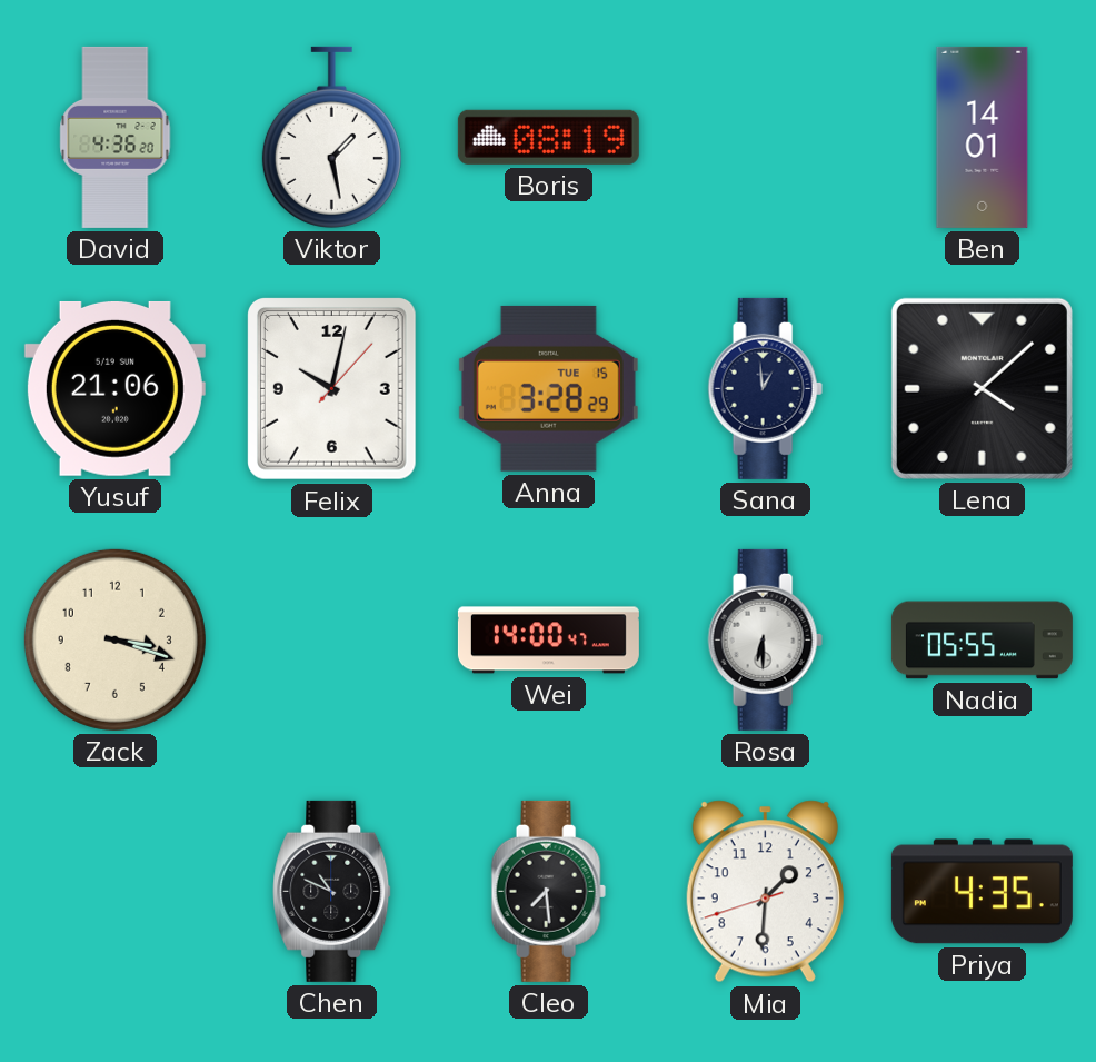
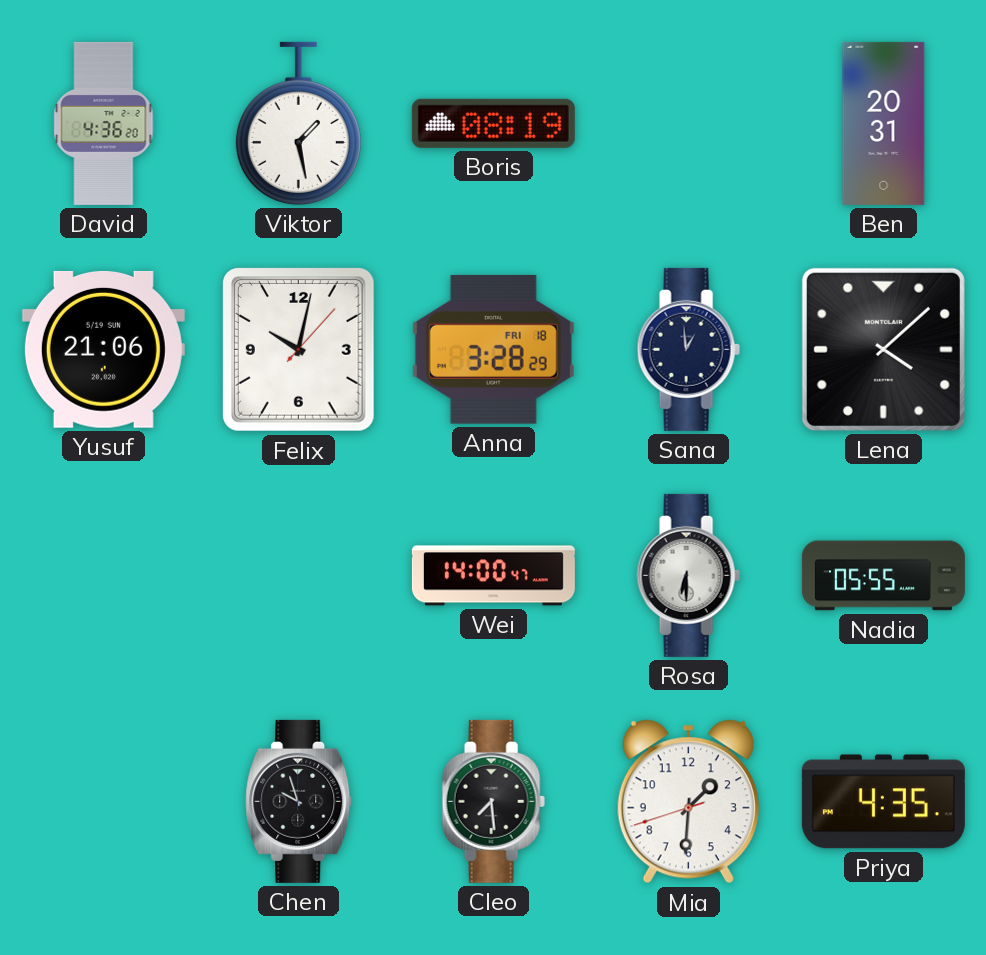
Ben: 14:01 -> 20:31
Anna date: TUE 15 -> FRI 18
Zack: 3:18 -> none
Chen: 10:49 -> 9:57
